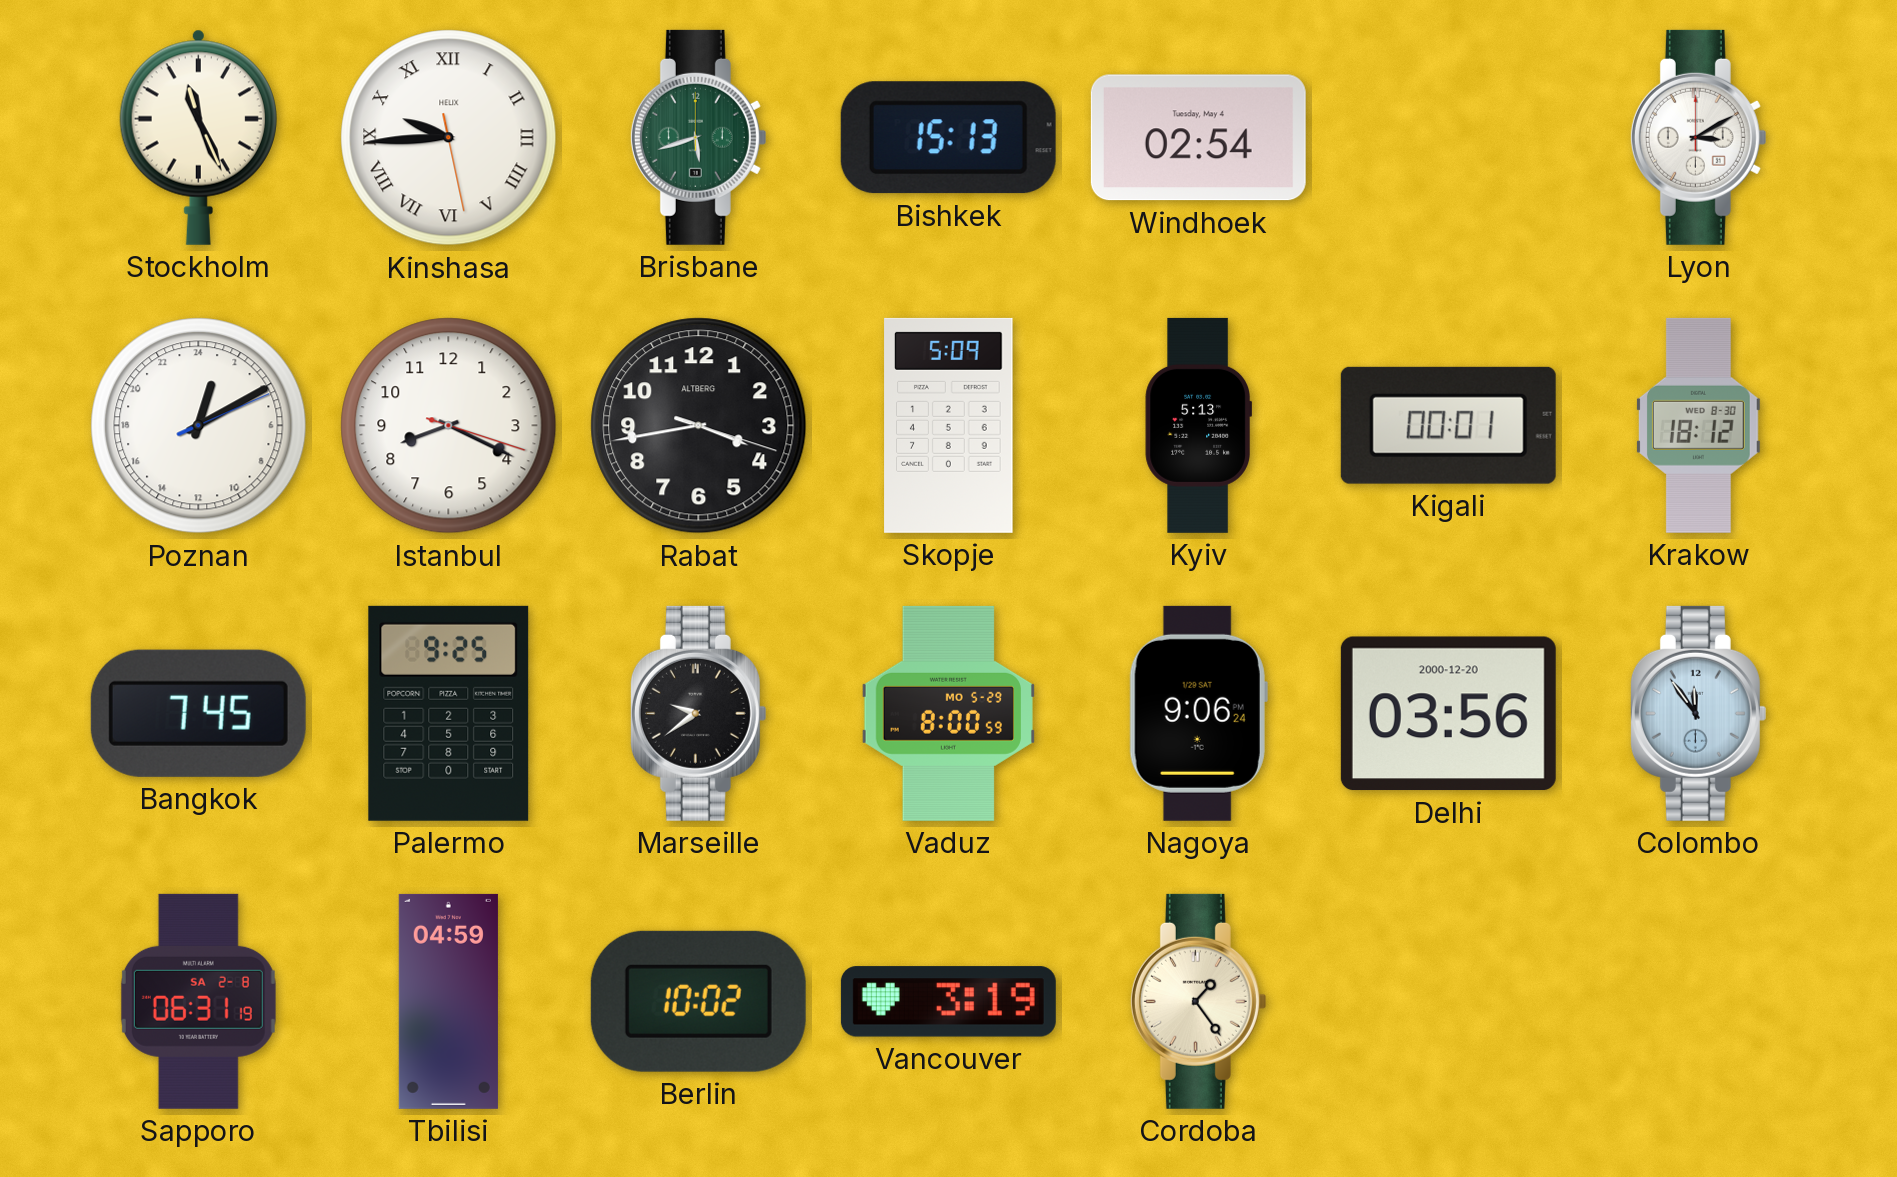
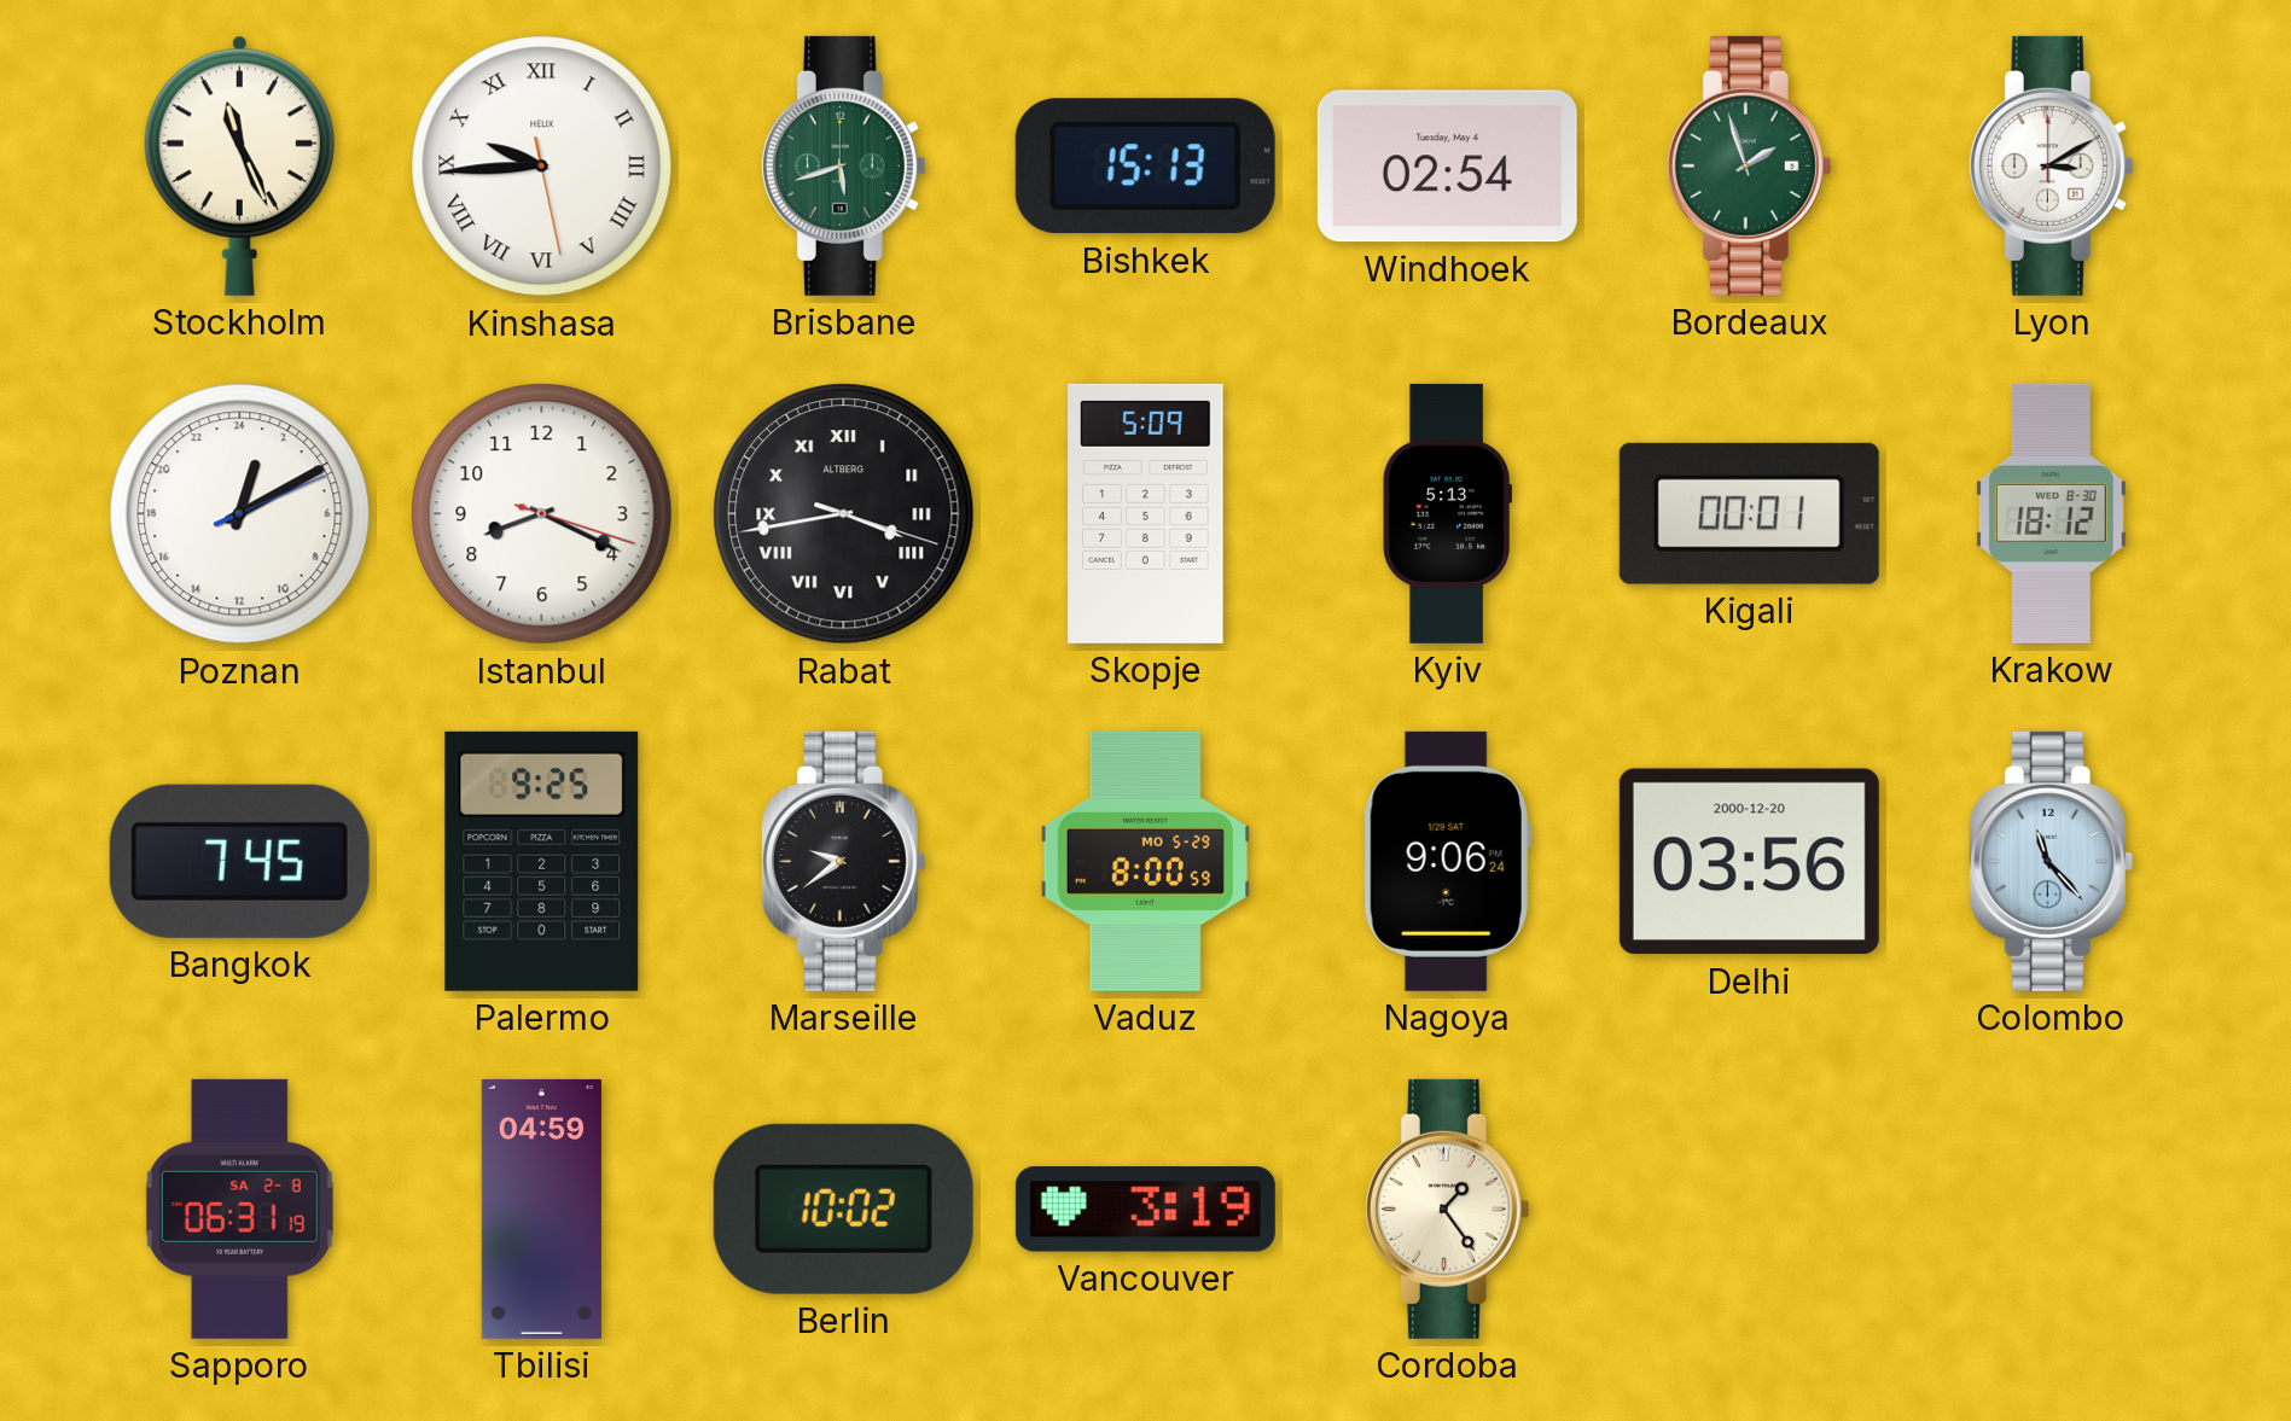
Bordeaux: none -> 1:57
Rabat numerals: Arabic -> Roman
Colombo: 11:54 -> 11:23
